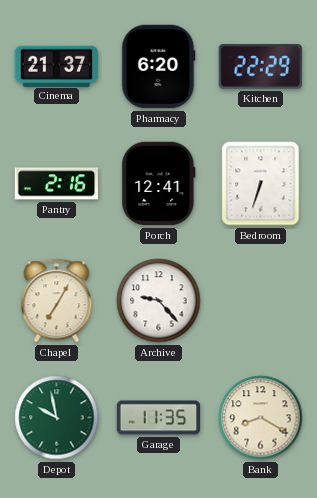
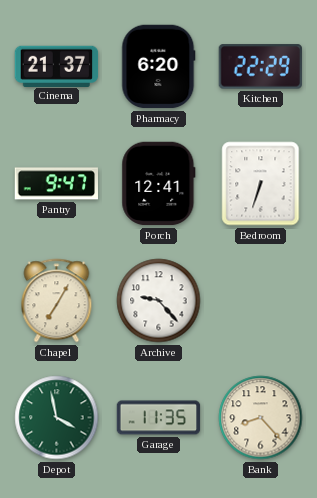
Pantry: 2:16 -> 9:47
Depot: 9:58 -> 3:58
Bank: 8:20 -> 8:23
